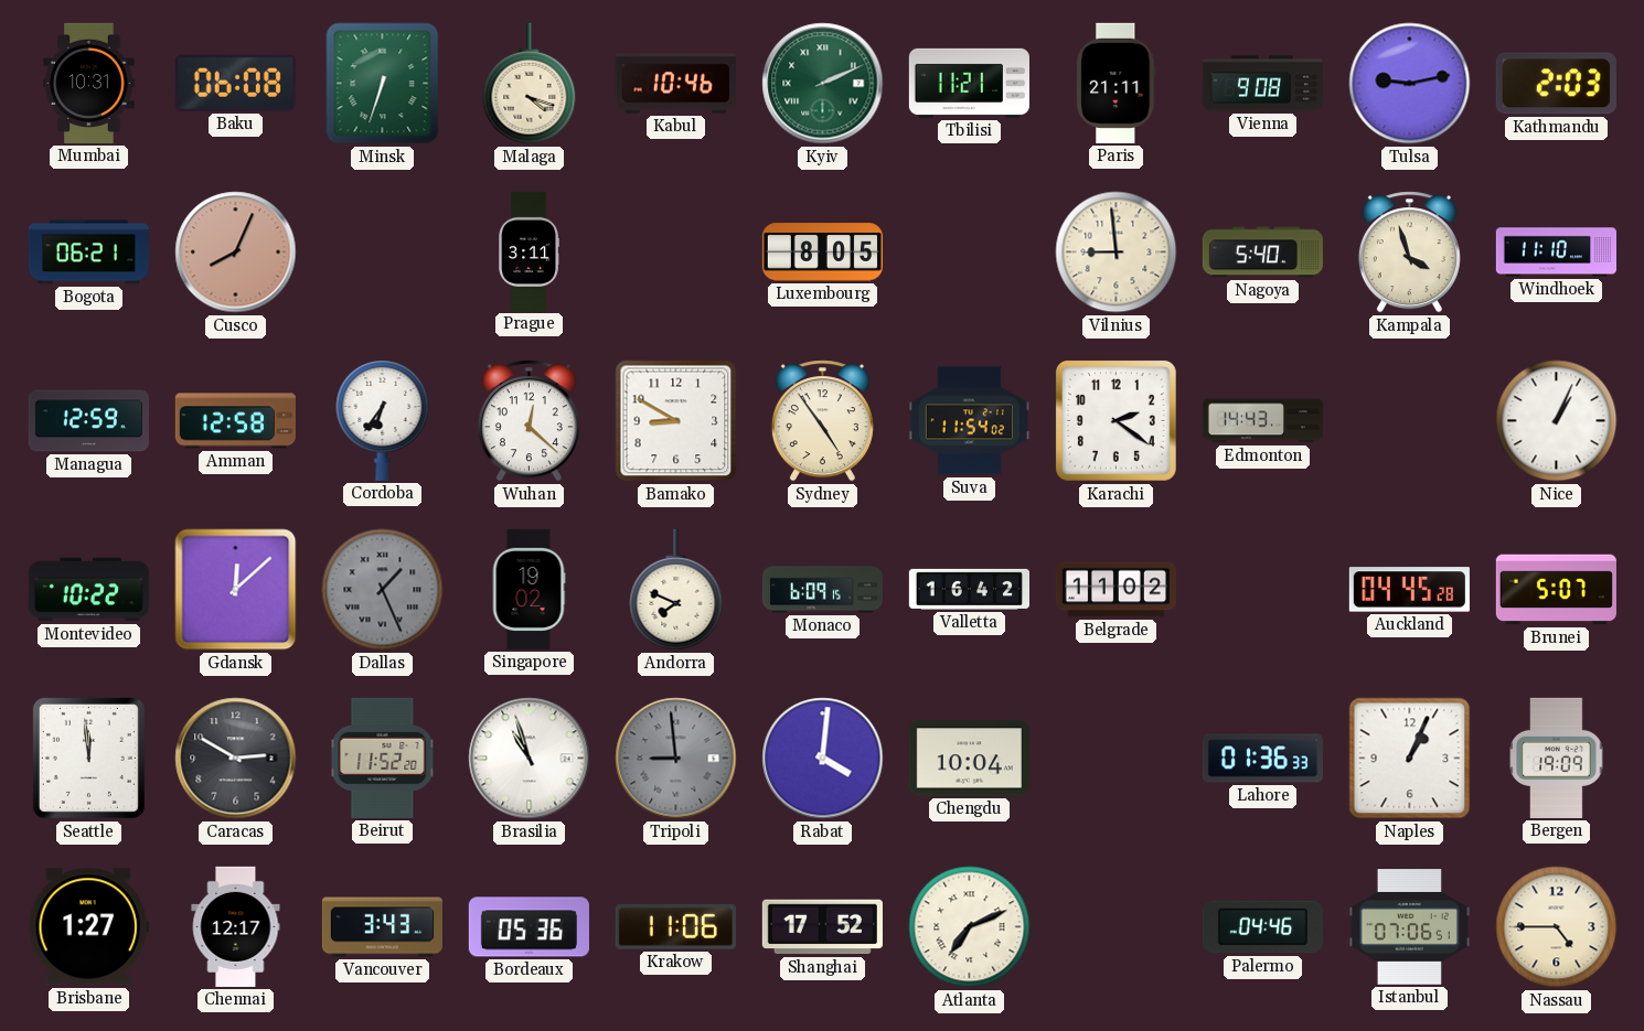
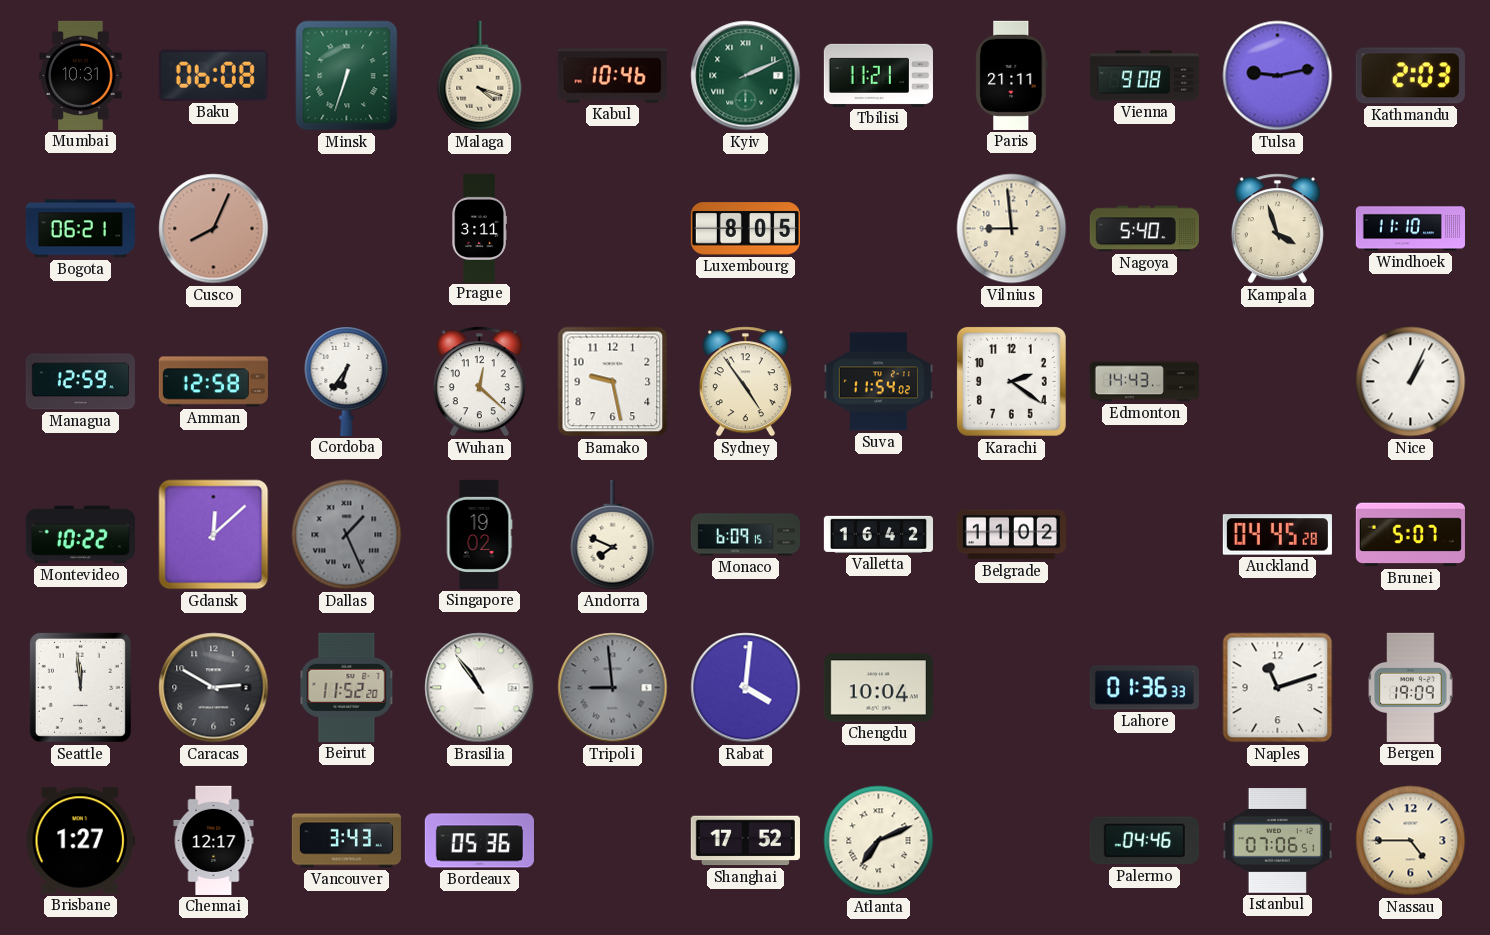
Bamako: 8:50 -> 9:28
Brasilia: 10:57 -> 10:54
Naples: 1:04 -> 11:12
Krakow: 11:06 -> none
